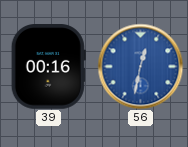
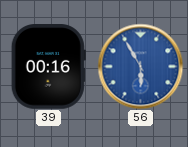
56: 12:32 -> 5:55
